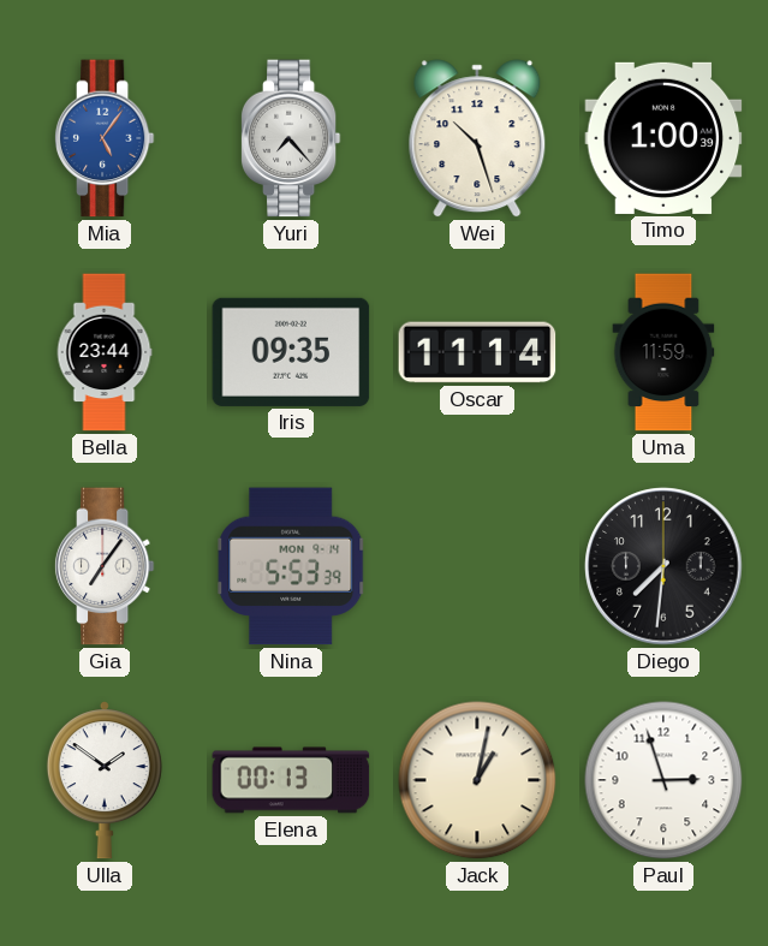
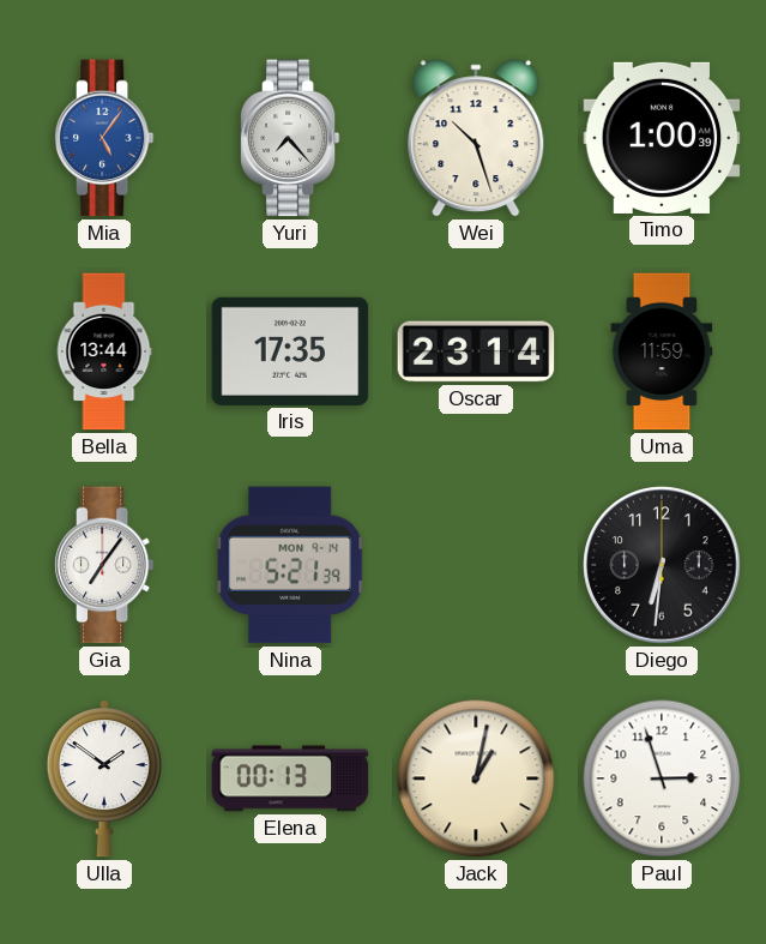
Bella: 23:44 -> 13:44
Iris: 09:35 -> 17:35
Oscar: 11:14 -> 23:14
Nina: 5:53 -> 5:21
Diego: 7:31 -> 6:31
